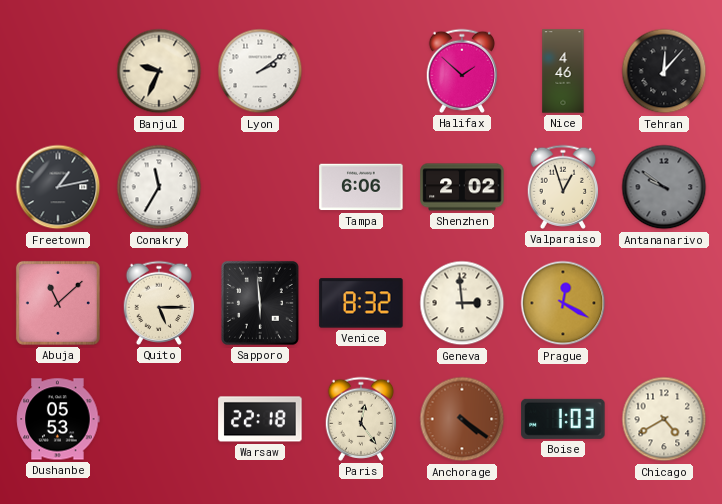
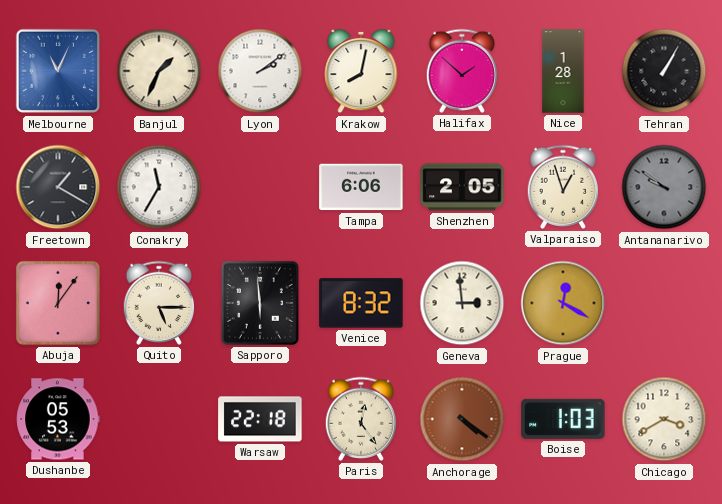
Melbourne: none -> 11:04
Banjul: 9:34 -> 1:34
Krakow: none -> 8:02
Nice: 4:46 -> 1:28
Tehran: 12:07 -> 1:05
Freetown: 1:13 -> 1:20
Shenzhen: 2:02 -> 2:05
Abuja: 11:08 -> 12:06
Chicago: 4:40 -> 3:40
